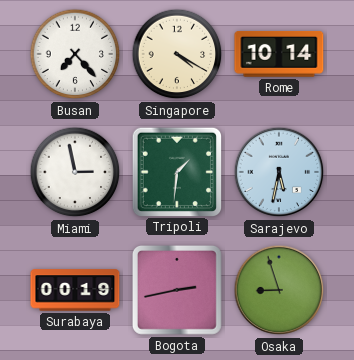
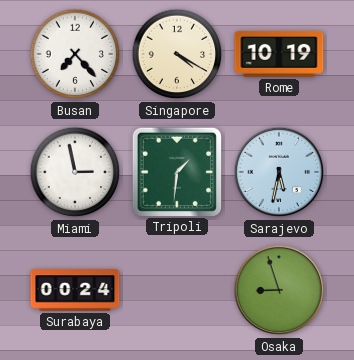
Rome: 10:14 -> 10:19
Surabaya: 00:19 -> 00:24
Bogota: 2:43 -> none
